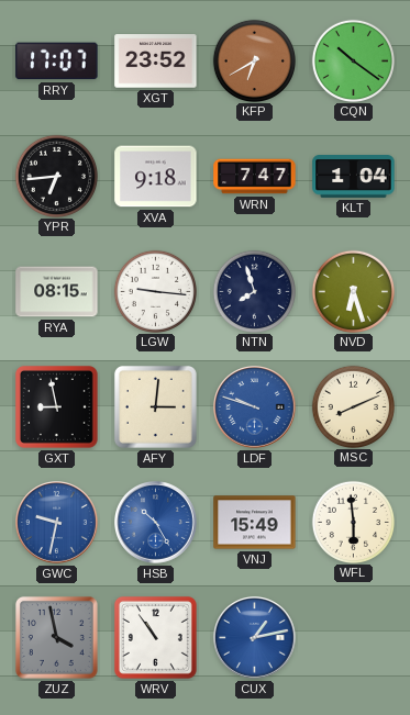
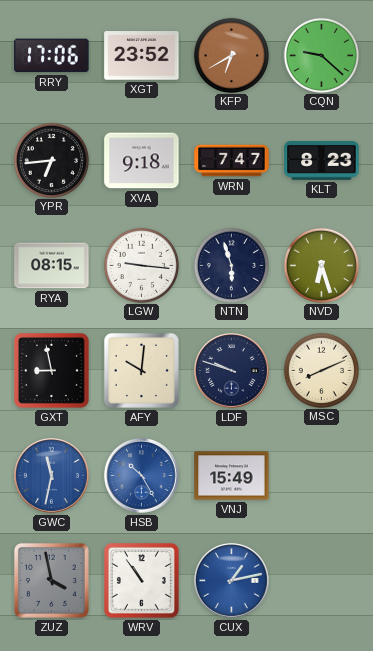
RRY: 17:07 -> 17:06
CQN: 10:21 -> 9:22
KLT: 1:04 -> 8:23
NTN: 7:57 -> 5:57
AFY: 3:01 -> 10:01
LDF dial: blue -> navy
GWC: 9:32 -> 11:32
WFL: 5:59 -> none
